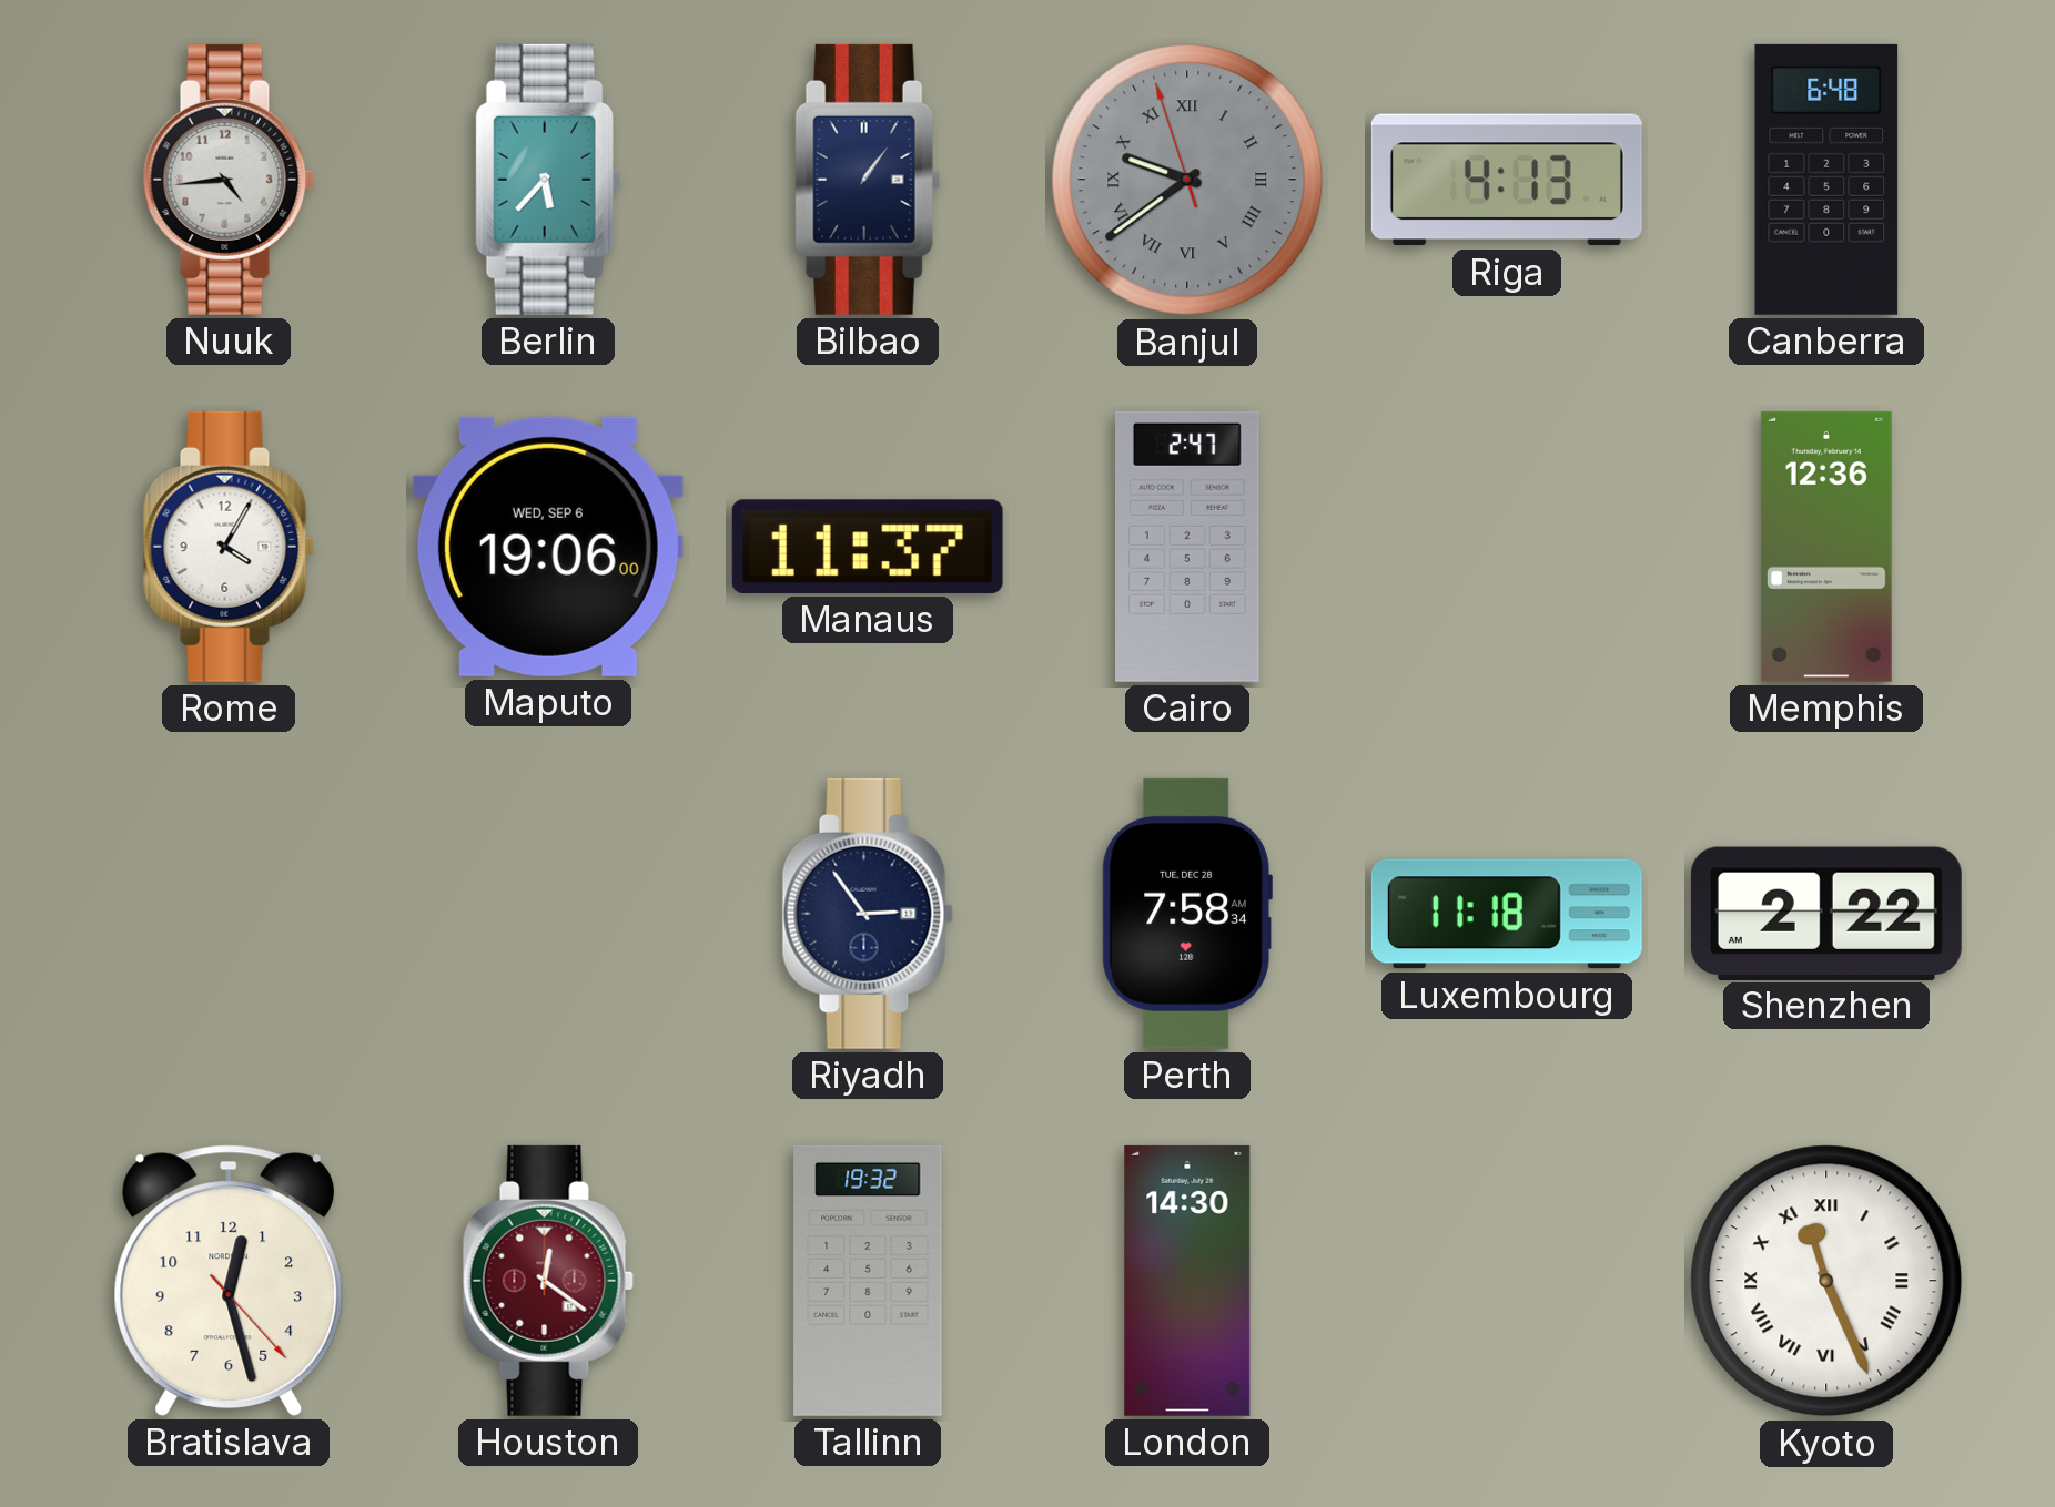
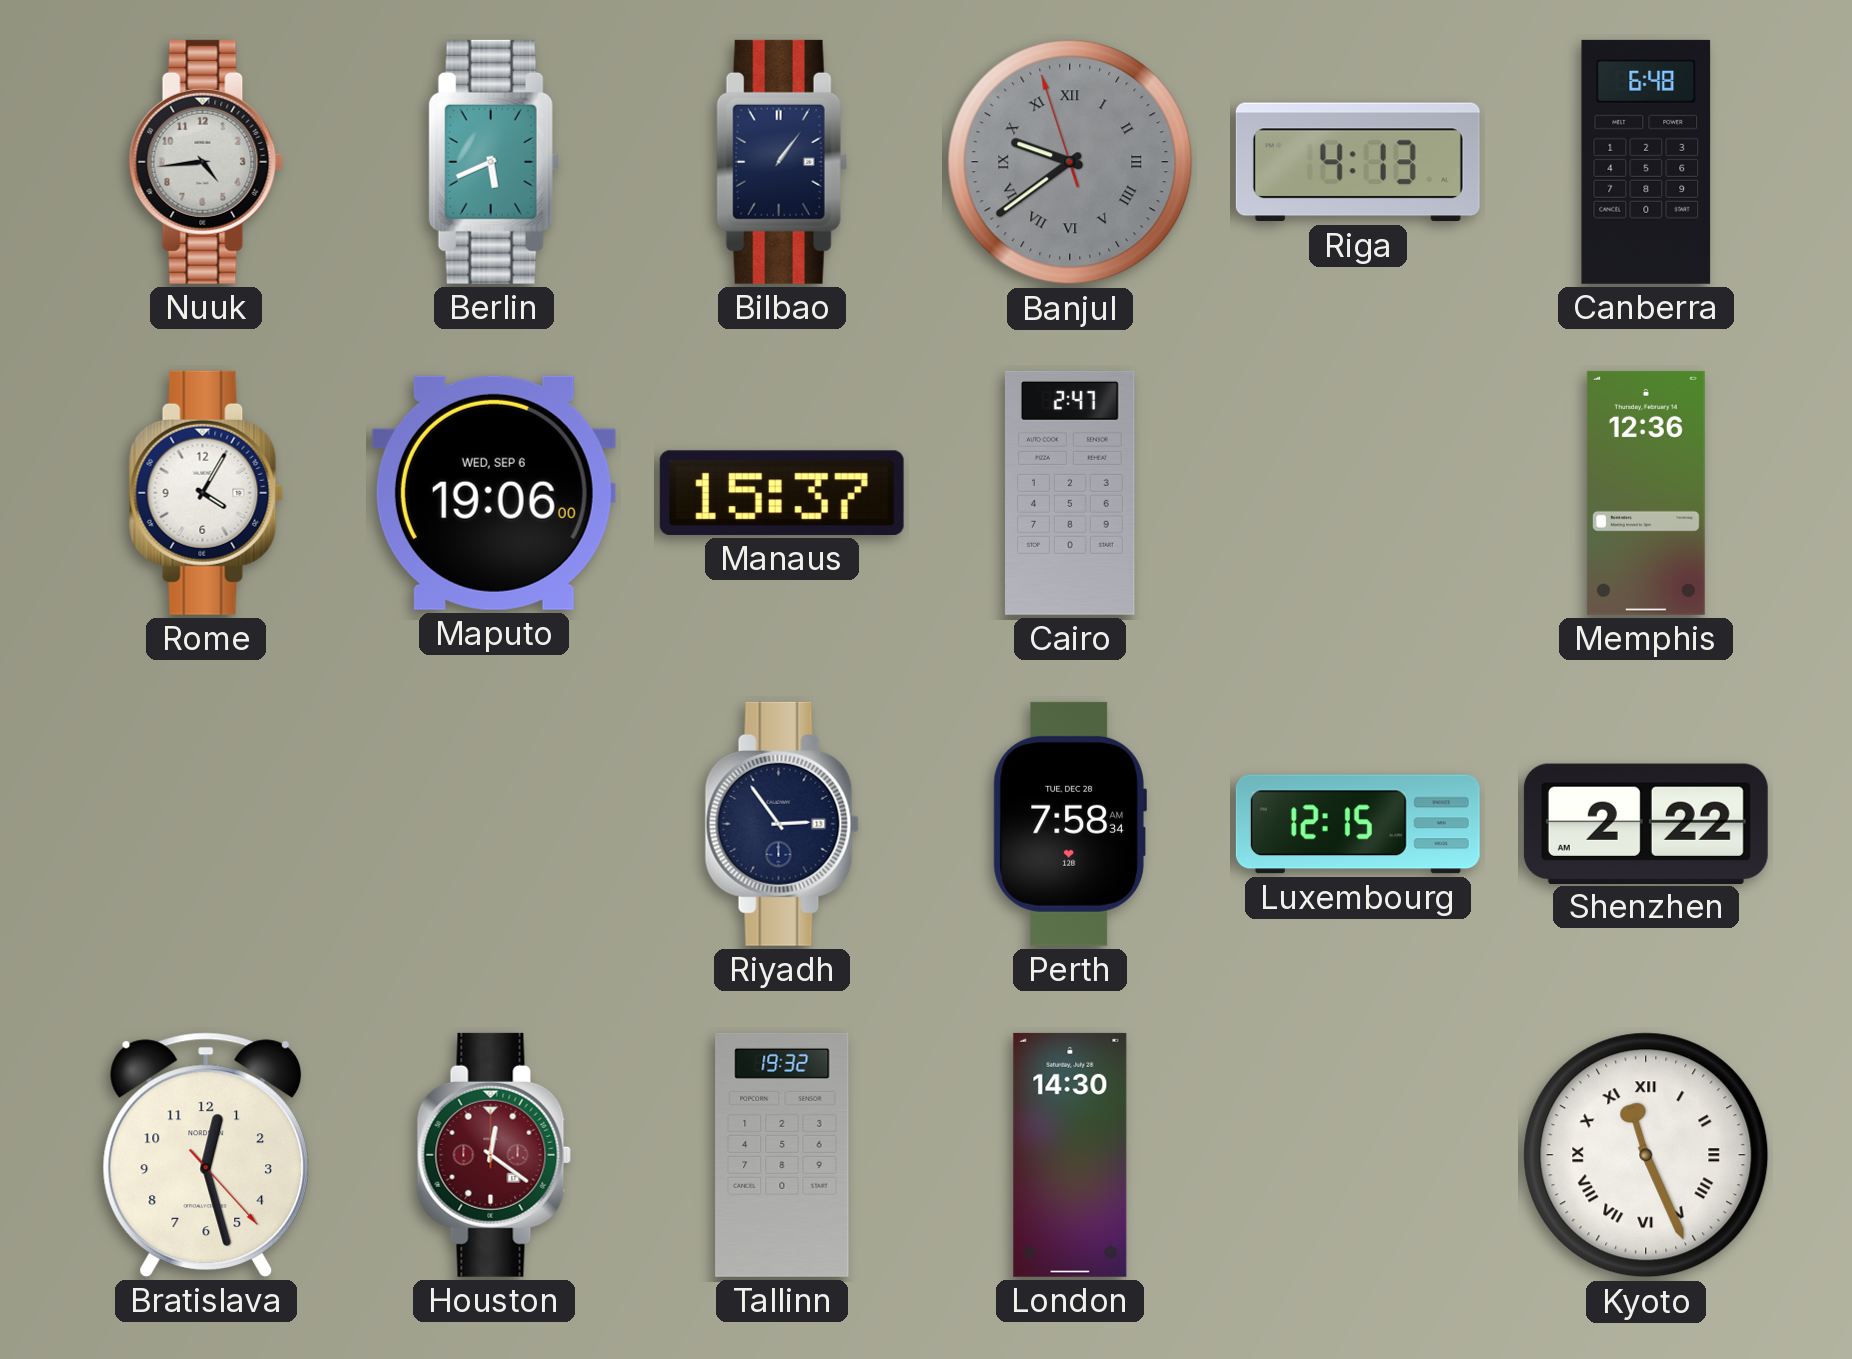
Berlin: 5:37 -> 5:41
Manaus: 11:37 -> 15:37
Luxembourg: 11:18 -> 12:15
